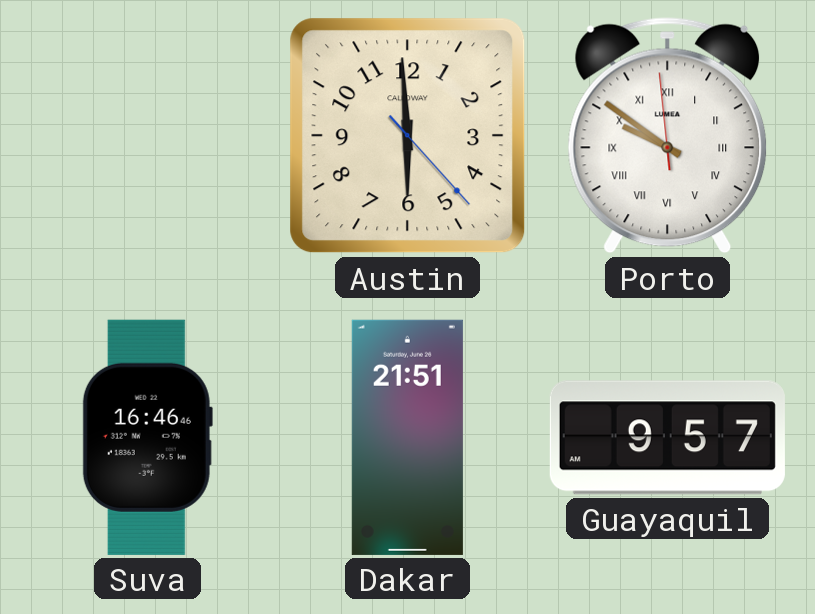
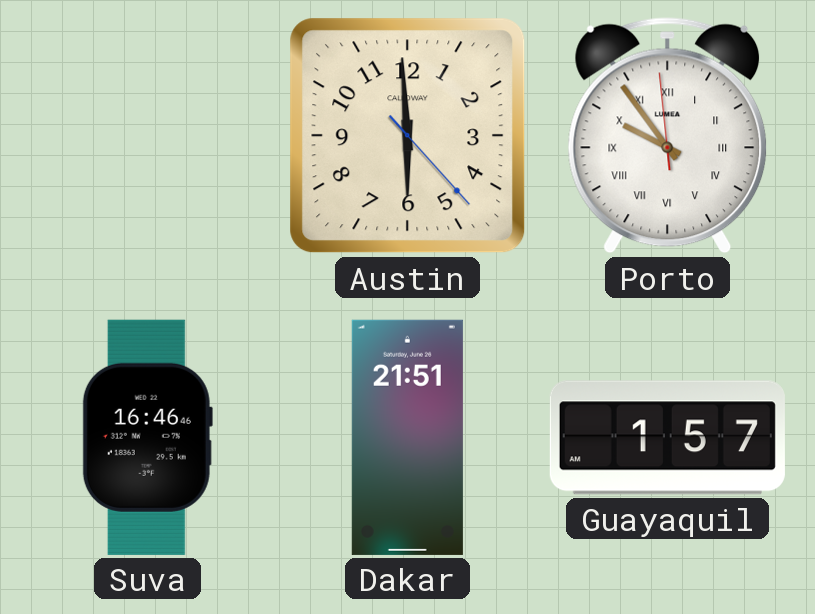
Porto: 9:50 -> 9:53
Guayaquil: 9:57 -> 1:57
